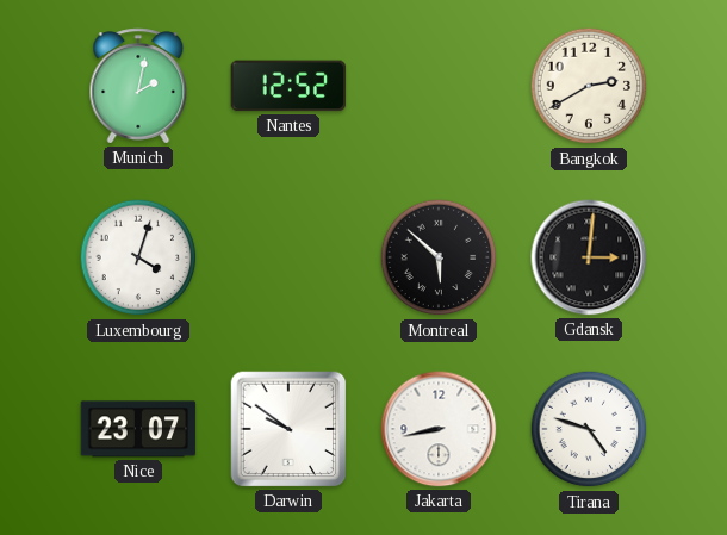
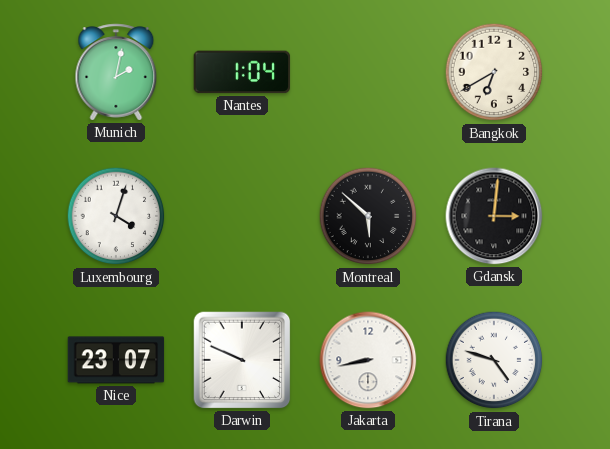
Nantes: 12:52 -> 1:04
Bangkok: 2:40 -> 6:40
Darwin: 9:51 -> 9:49
